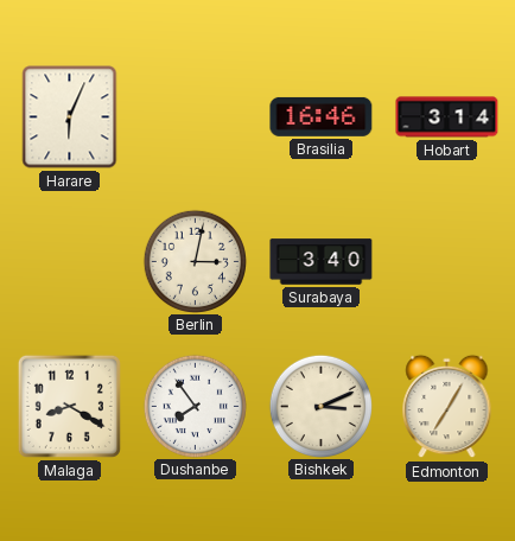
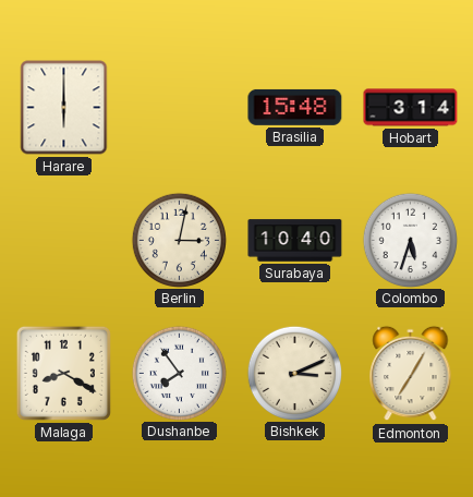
Harare: 6:04 -> 6:00
Brasilia: 16:46 -> 15:48
Surabaya: 3:40 -> 10:40
Colombo: none -> 5:33
